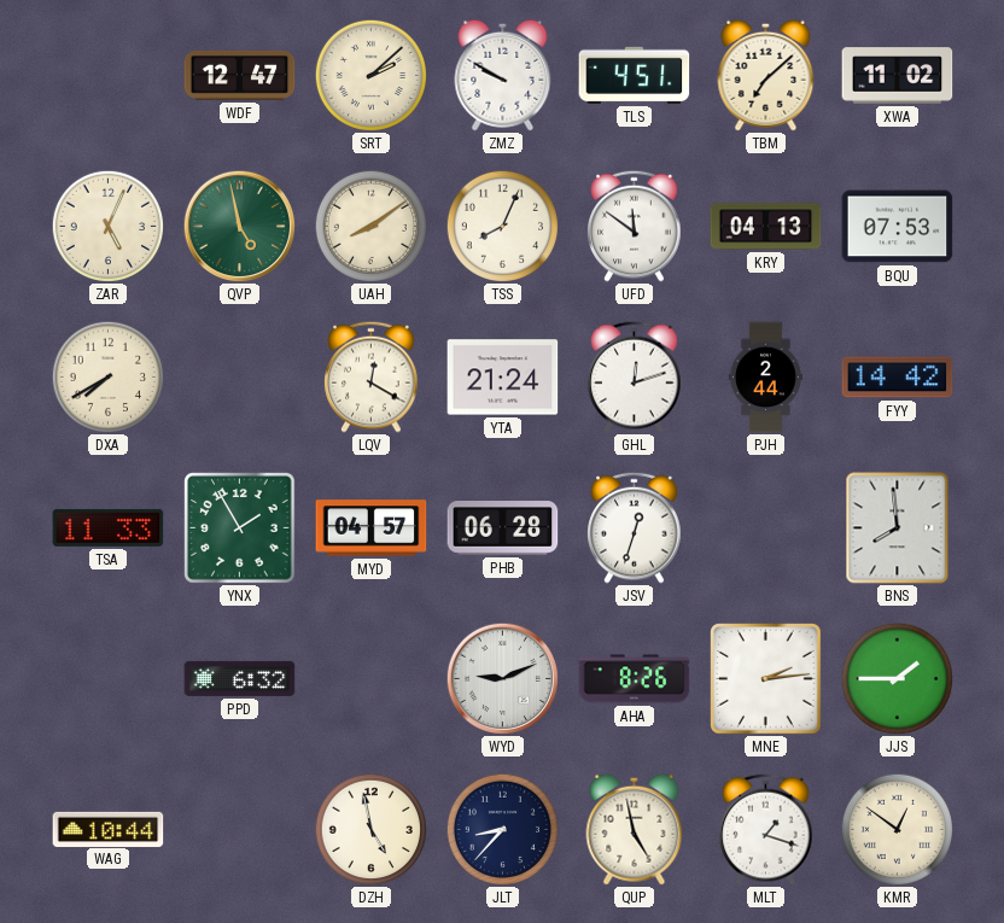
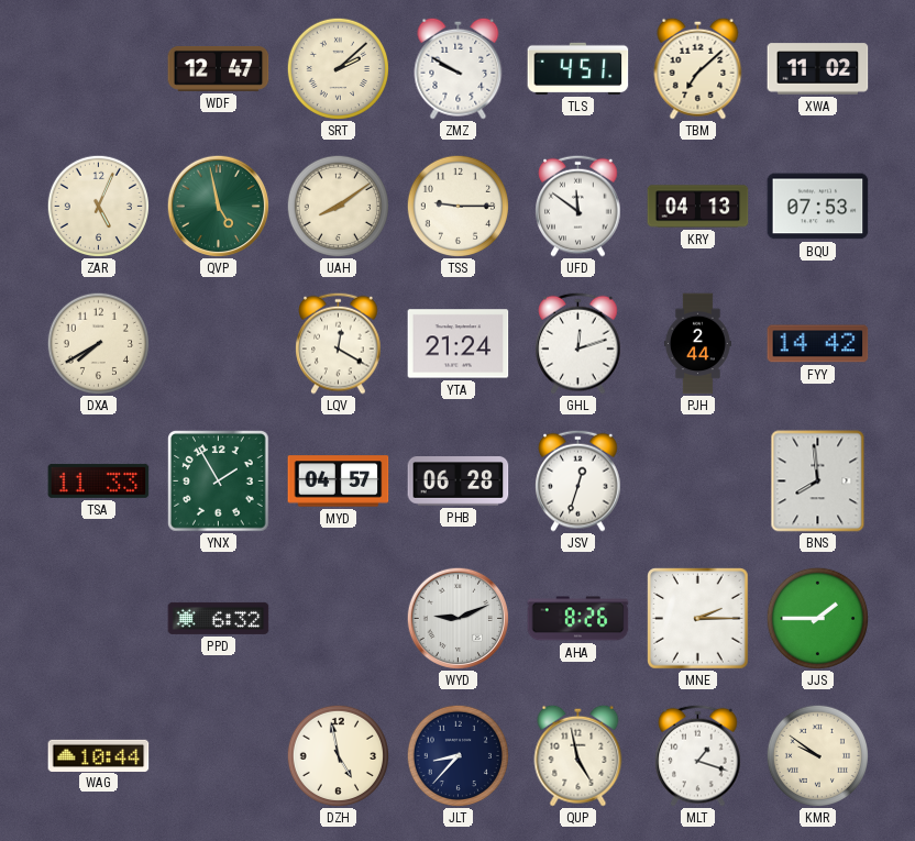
TSS: 8:04 -> 9:15
MNE: 2:14 -> 2:15
KMR: 12:51 -> 9:51
